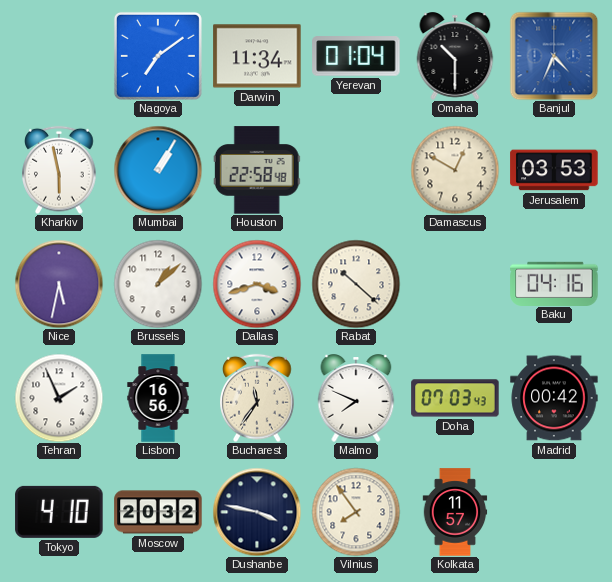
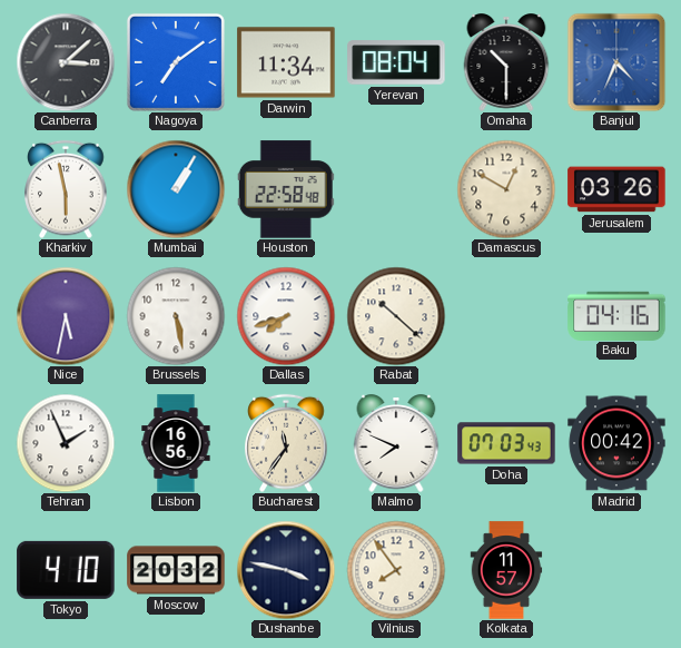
Canberra: none -> 3:08
Yerevan: 01:04 -> 08:04
Jerusalem: 03:53 -> 03:26
Brussels: 1:08 -> 5:28
Dallas: 3:42 -> 7:42
